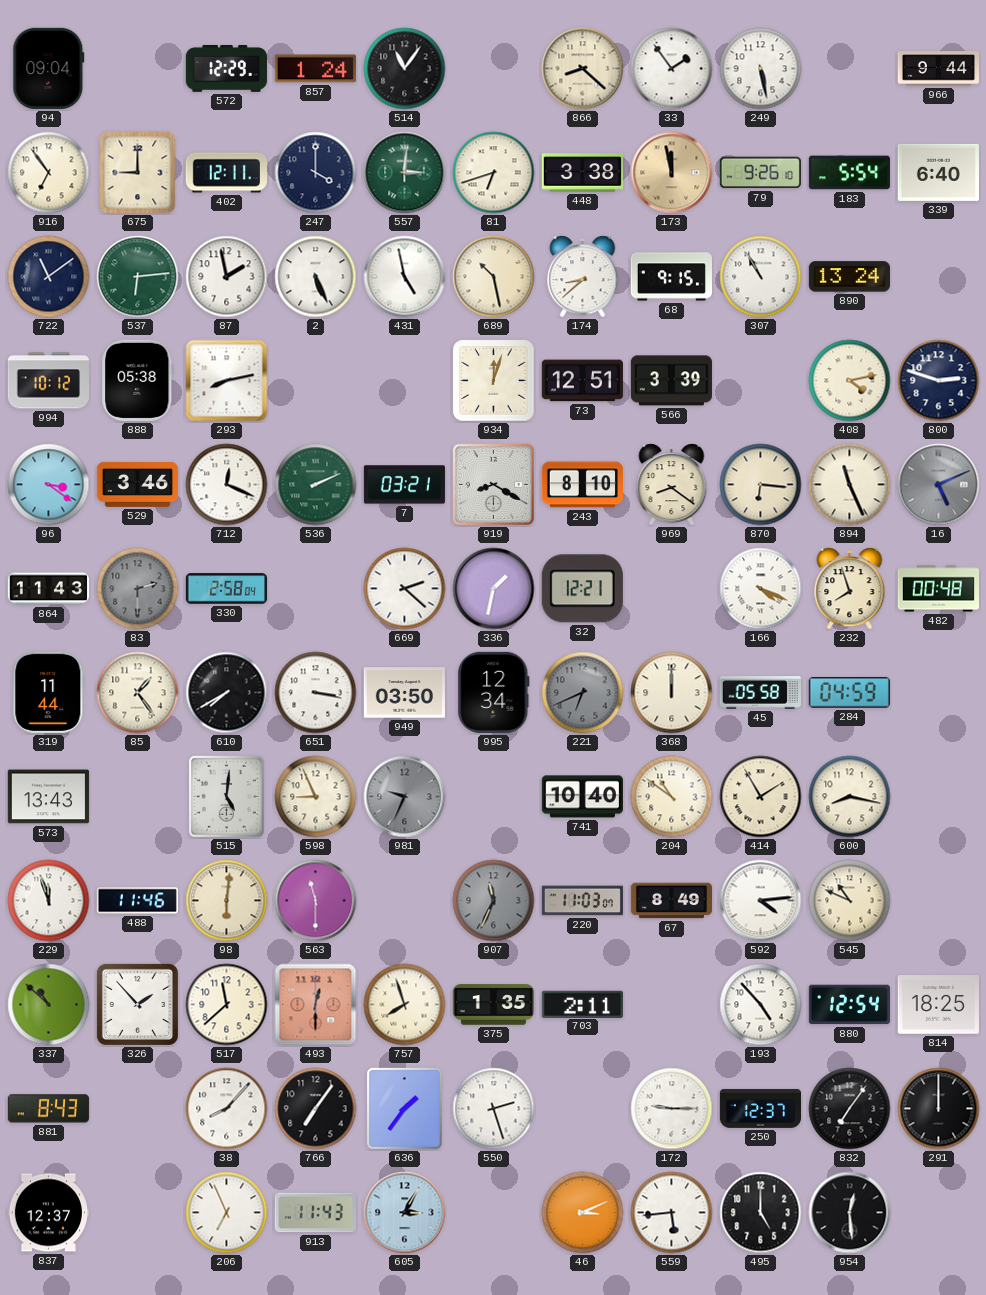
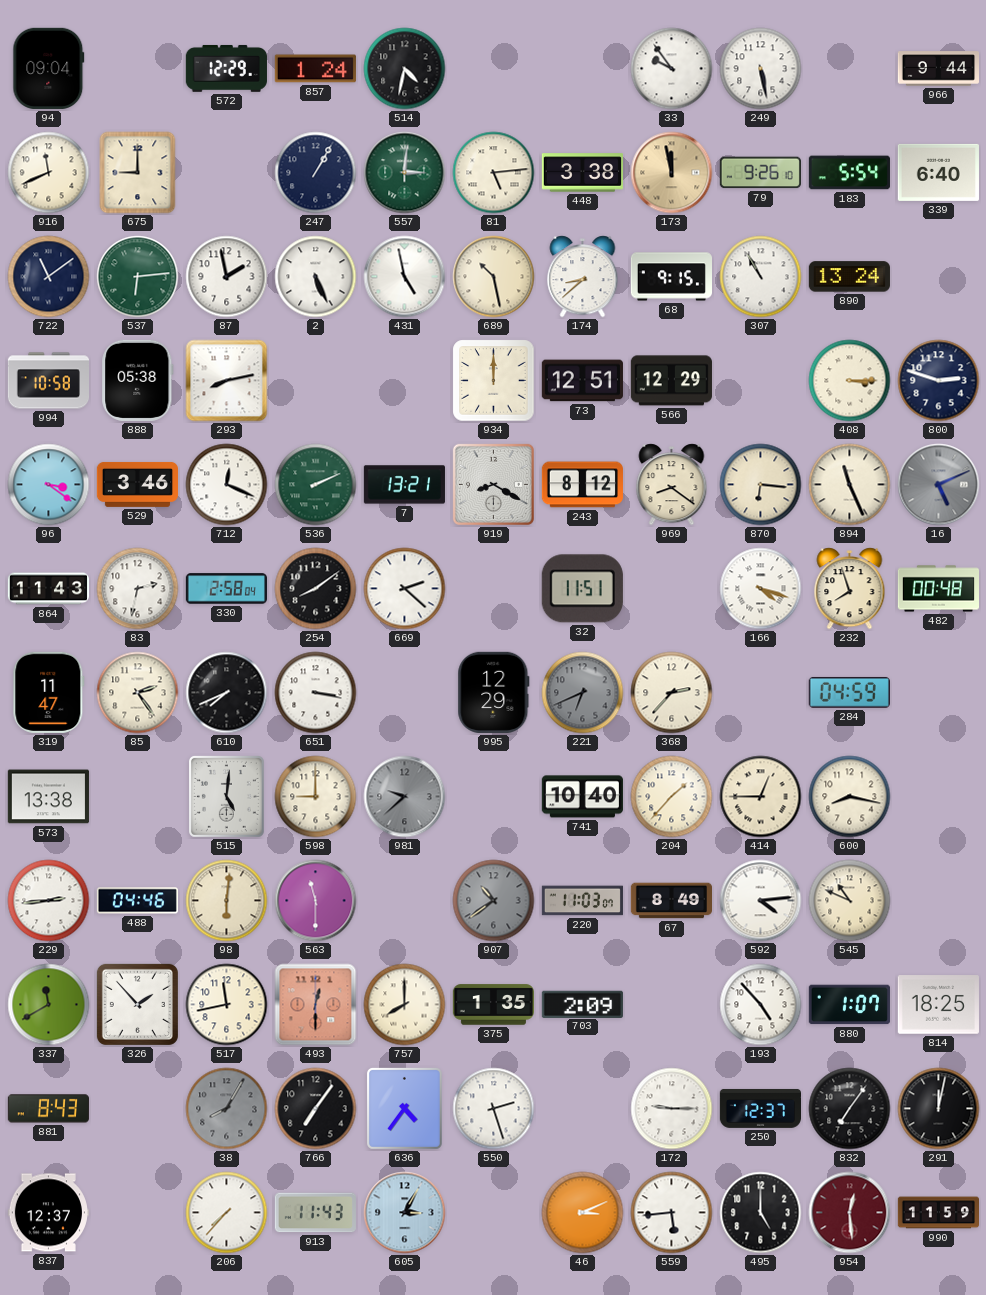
514: 11:06 -> 4:32
866: 8:22 -> none
33: 1:54 -> 9:54
916: 6:54 -> 11:41
402: 12:11 -> none
247: 4:00 -> 1:05
81: 6:42 -> 5:14
994: 10:12 -> 10:58
934: 12:03 -> 12:00
566: 3:39 -> 12:29
408: 4:13 -> 3:15
7: 03:21 -> 13:21
243: 8:10 -> 8:12
83: 2:30 -> 2:32
83 dial: grey -> white
254: none -> 8:09
336: 1:32 -> none
32: 12:21 -> 11:51
166: 4:19 -> 4:18
319: 11:44 -> 11:47
85: 1:24 -> 2:24
610: 7:40 -> 7:41
949: 03:50 -> none
995: 12:34 -> 12:29
368: 12:00 -> 2:37
45: 05:58 -> none
573: 13:43 -> 13:38
598: 8:56 -> 9:00
981: 9:34 -> 9:38
204: 10:51 -> 1:37
414: 1:55 -> 12:45
229: 11:57 -> 2:44
488: 11:46 -> 04:46
907: 11:34 -> 10:39
337: 10:52 -> 11:40
517: 11:38 -> 11:43
757: 7:57 -> 8:00
703: 2:11 -> 2:09
880: 12:54 -> 1:07
38: 8:07 -> 8:05
38 dial: white -> grey
636: 1:36 -> 4:36
291: 12:00 -> 12:02
206: 6:56 -> 7:37
954 dial: black -> burgundy
990: none -> 11:59
